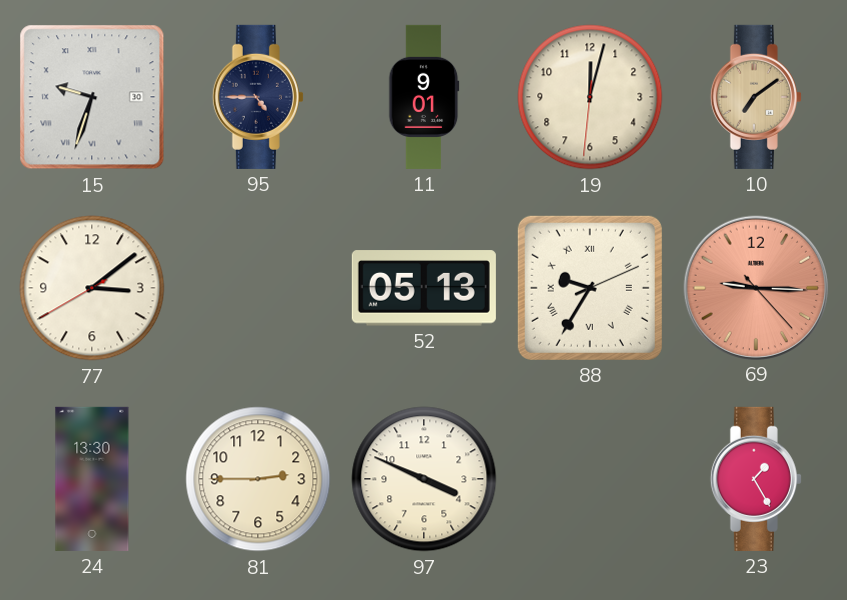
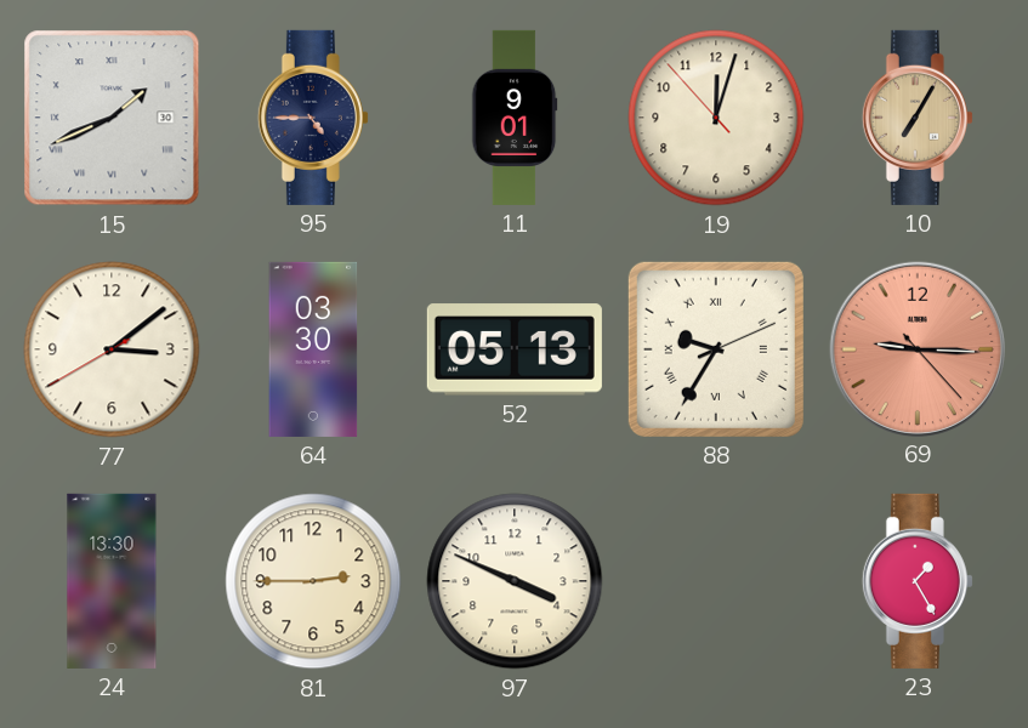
15: 9:33 -> 1:41
19: 12:02:31 -> 12:02:53
10: 7:09 -> 7:05
64: none -> 03:30
